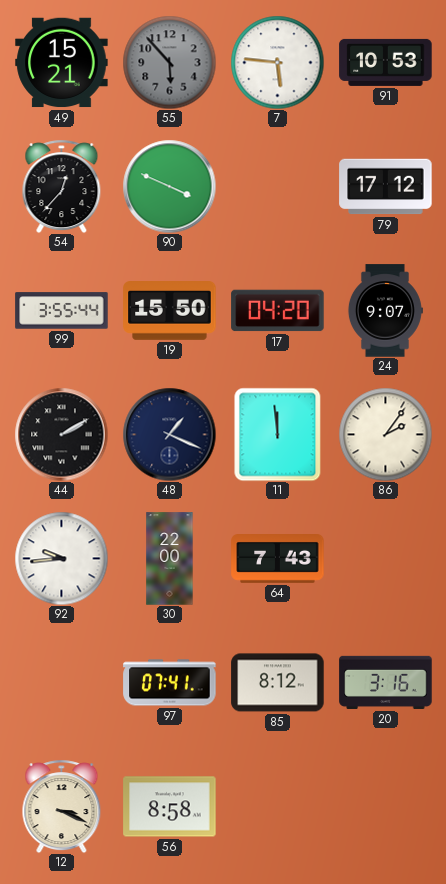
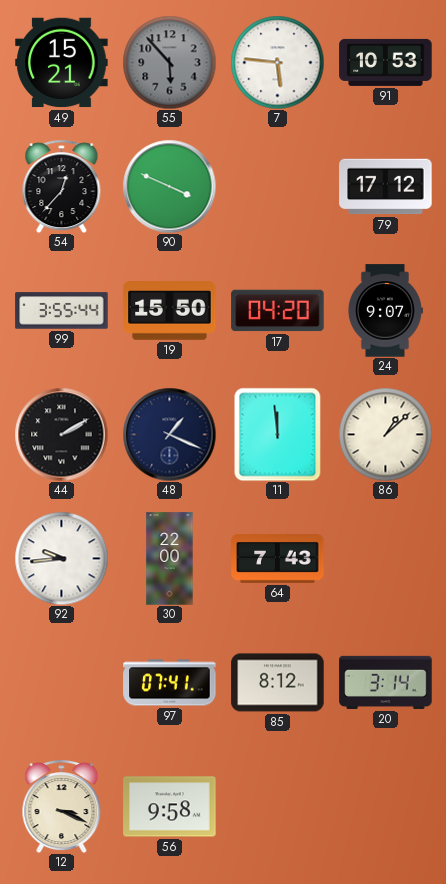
86: 2:06 -> 1:08
20: 3:16 -> 3:14
56: 8:58 -> 9:58
